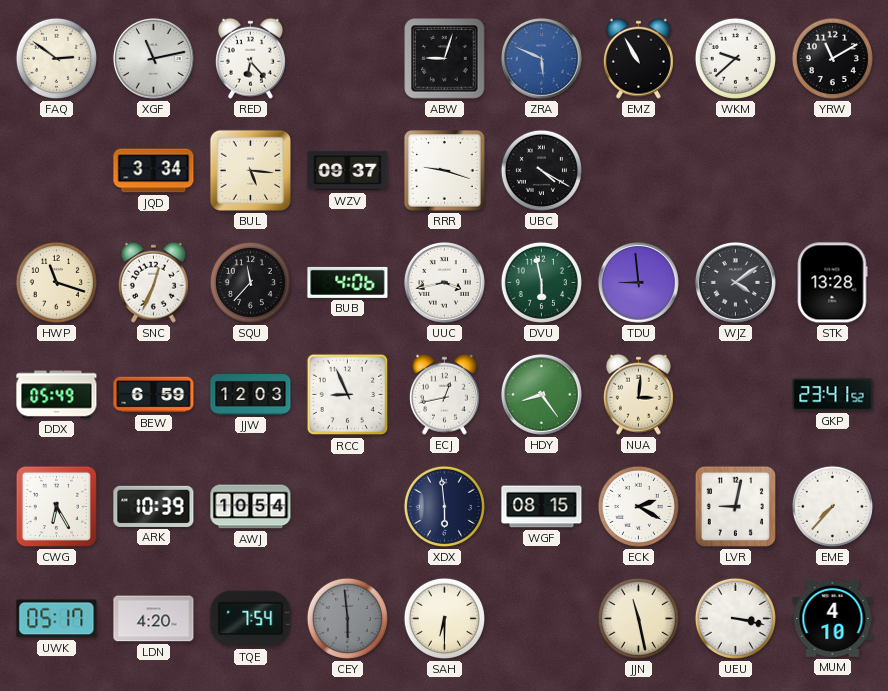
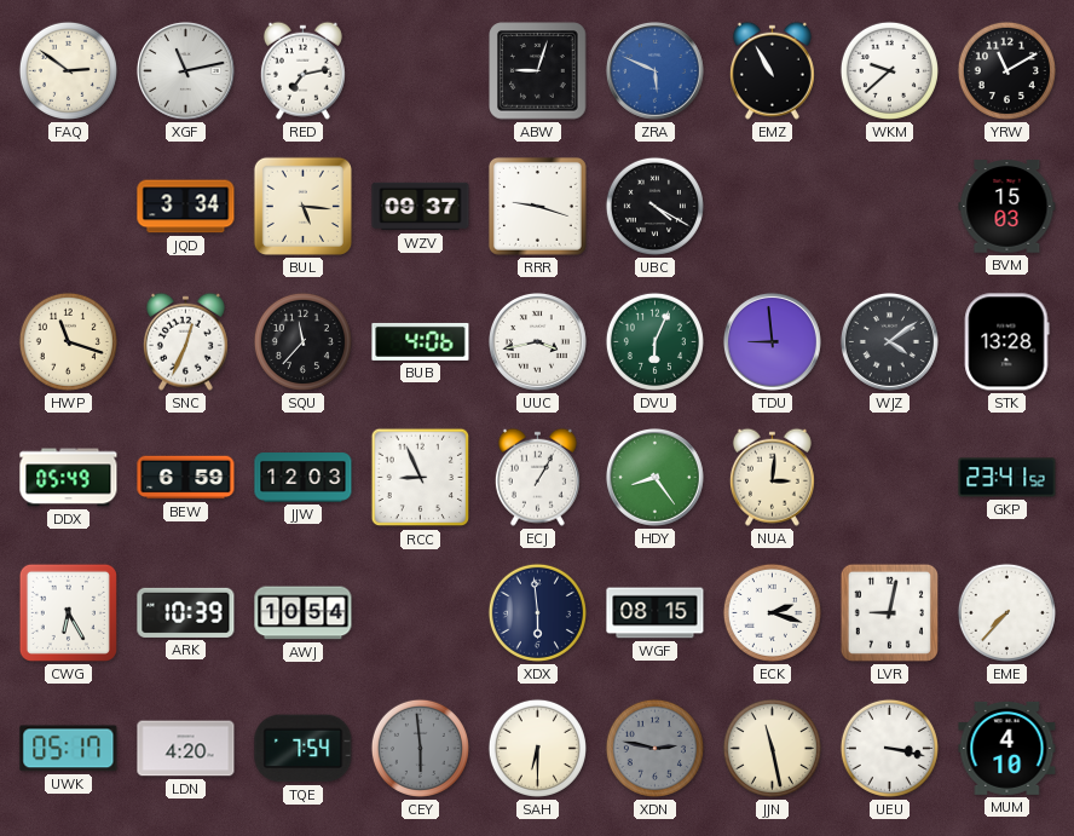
RED: 6:23 -> 7:13
BVM: none -> 15:03
DVU: 5:58 -> 6:04
ECJ: 12:43 -> 1:05
ECK: 2:20 -> 2:18
XDN: none -> 2:47
